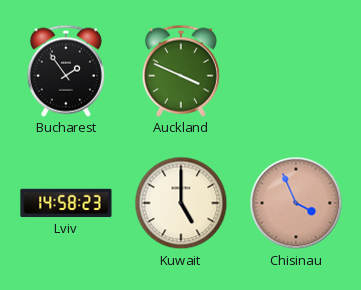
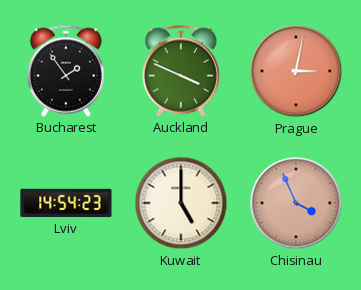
Prague: none -> 3:02
Lviv: 14:58 -> 14:54
